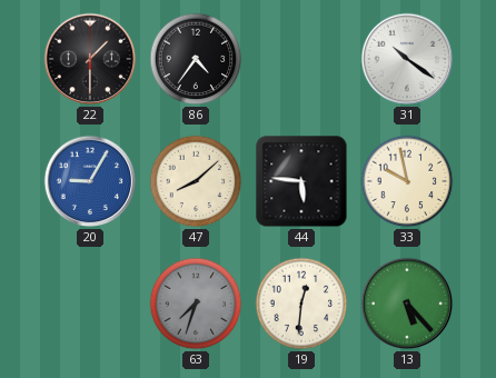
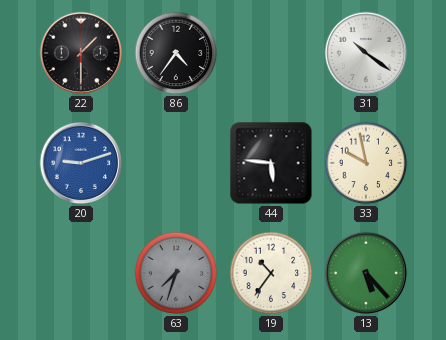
20: 9:05 -> 9:12
47: 8:08 -> none
19: 12:31 -> 10:36
